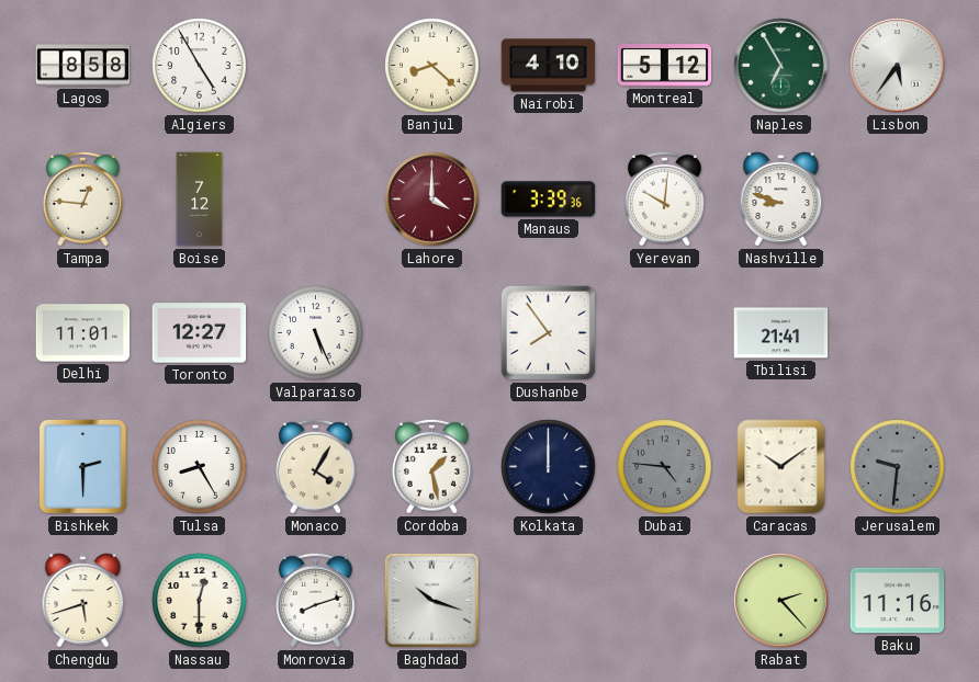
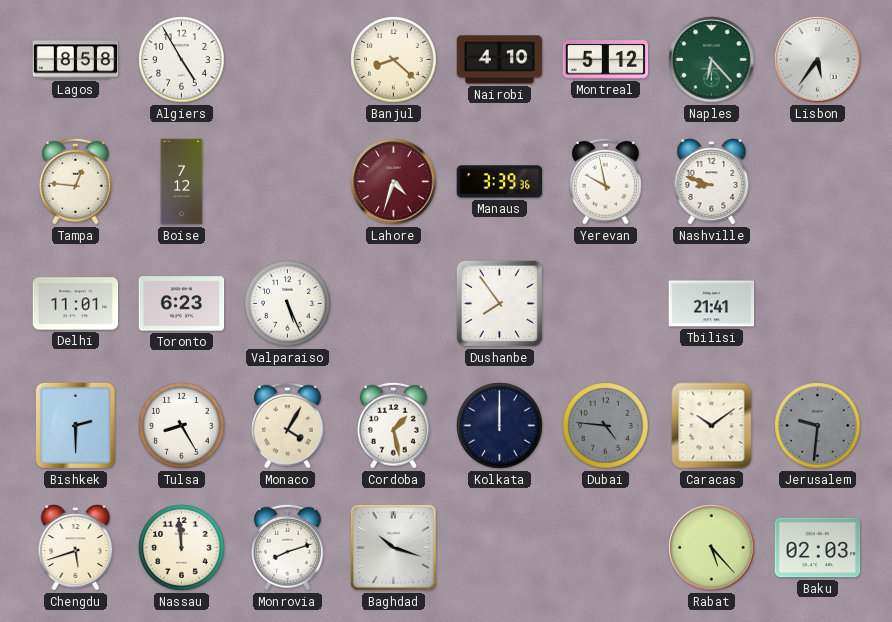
Naples: 6:55 -> 6:23
Lahore: 4:00 -> 4:33
Yerevan: 10:01 -> 9:58
Toronto: 12:27 -> 6:23
Nassau: 12:30 -> 11:59
Rabat: 2:23 -> 5:23
Baku: 11:16 -> 02:03
